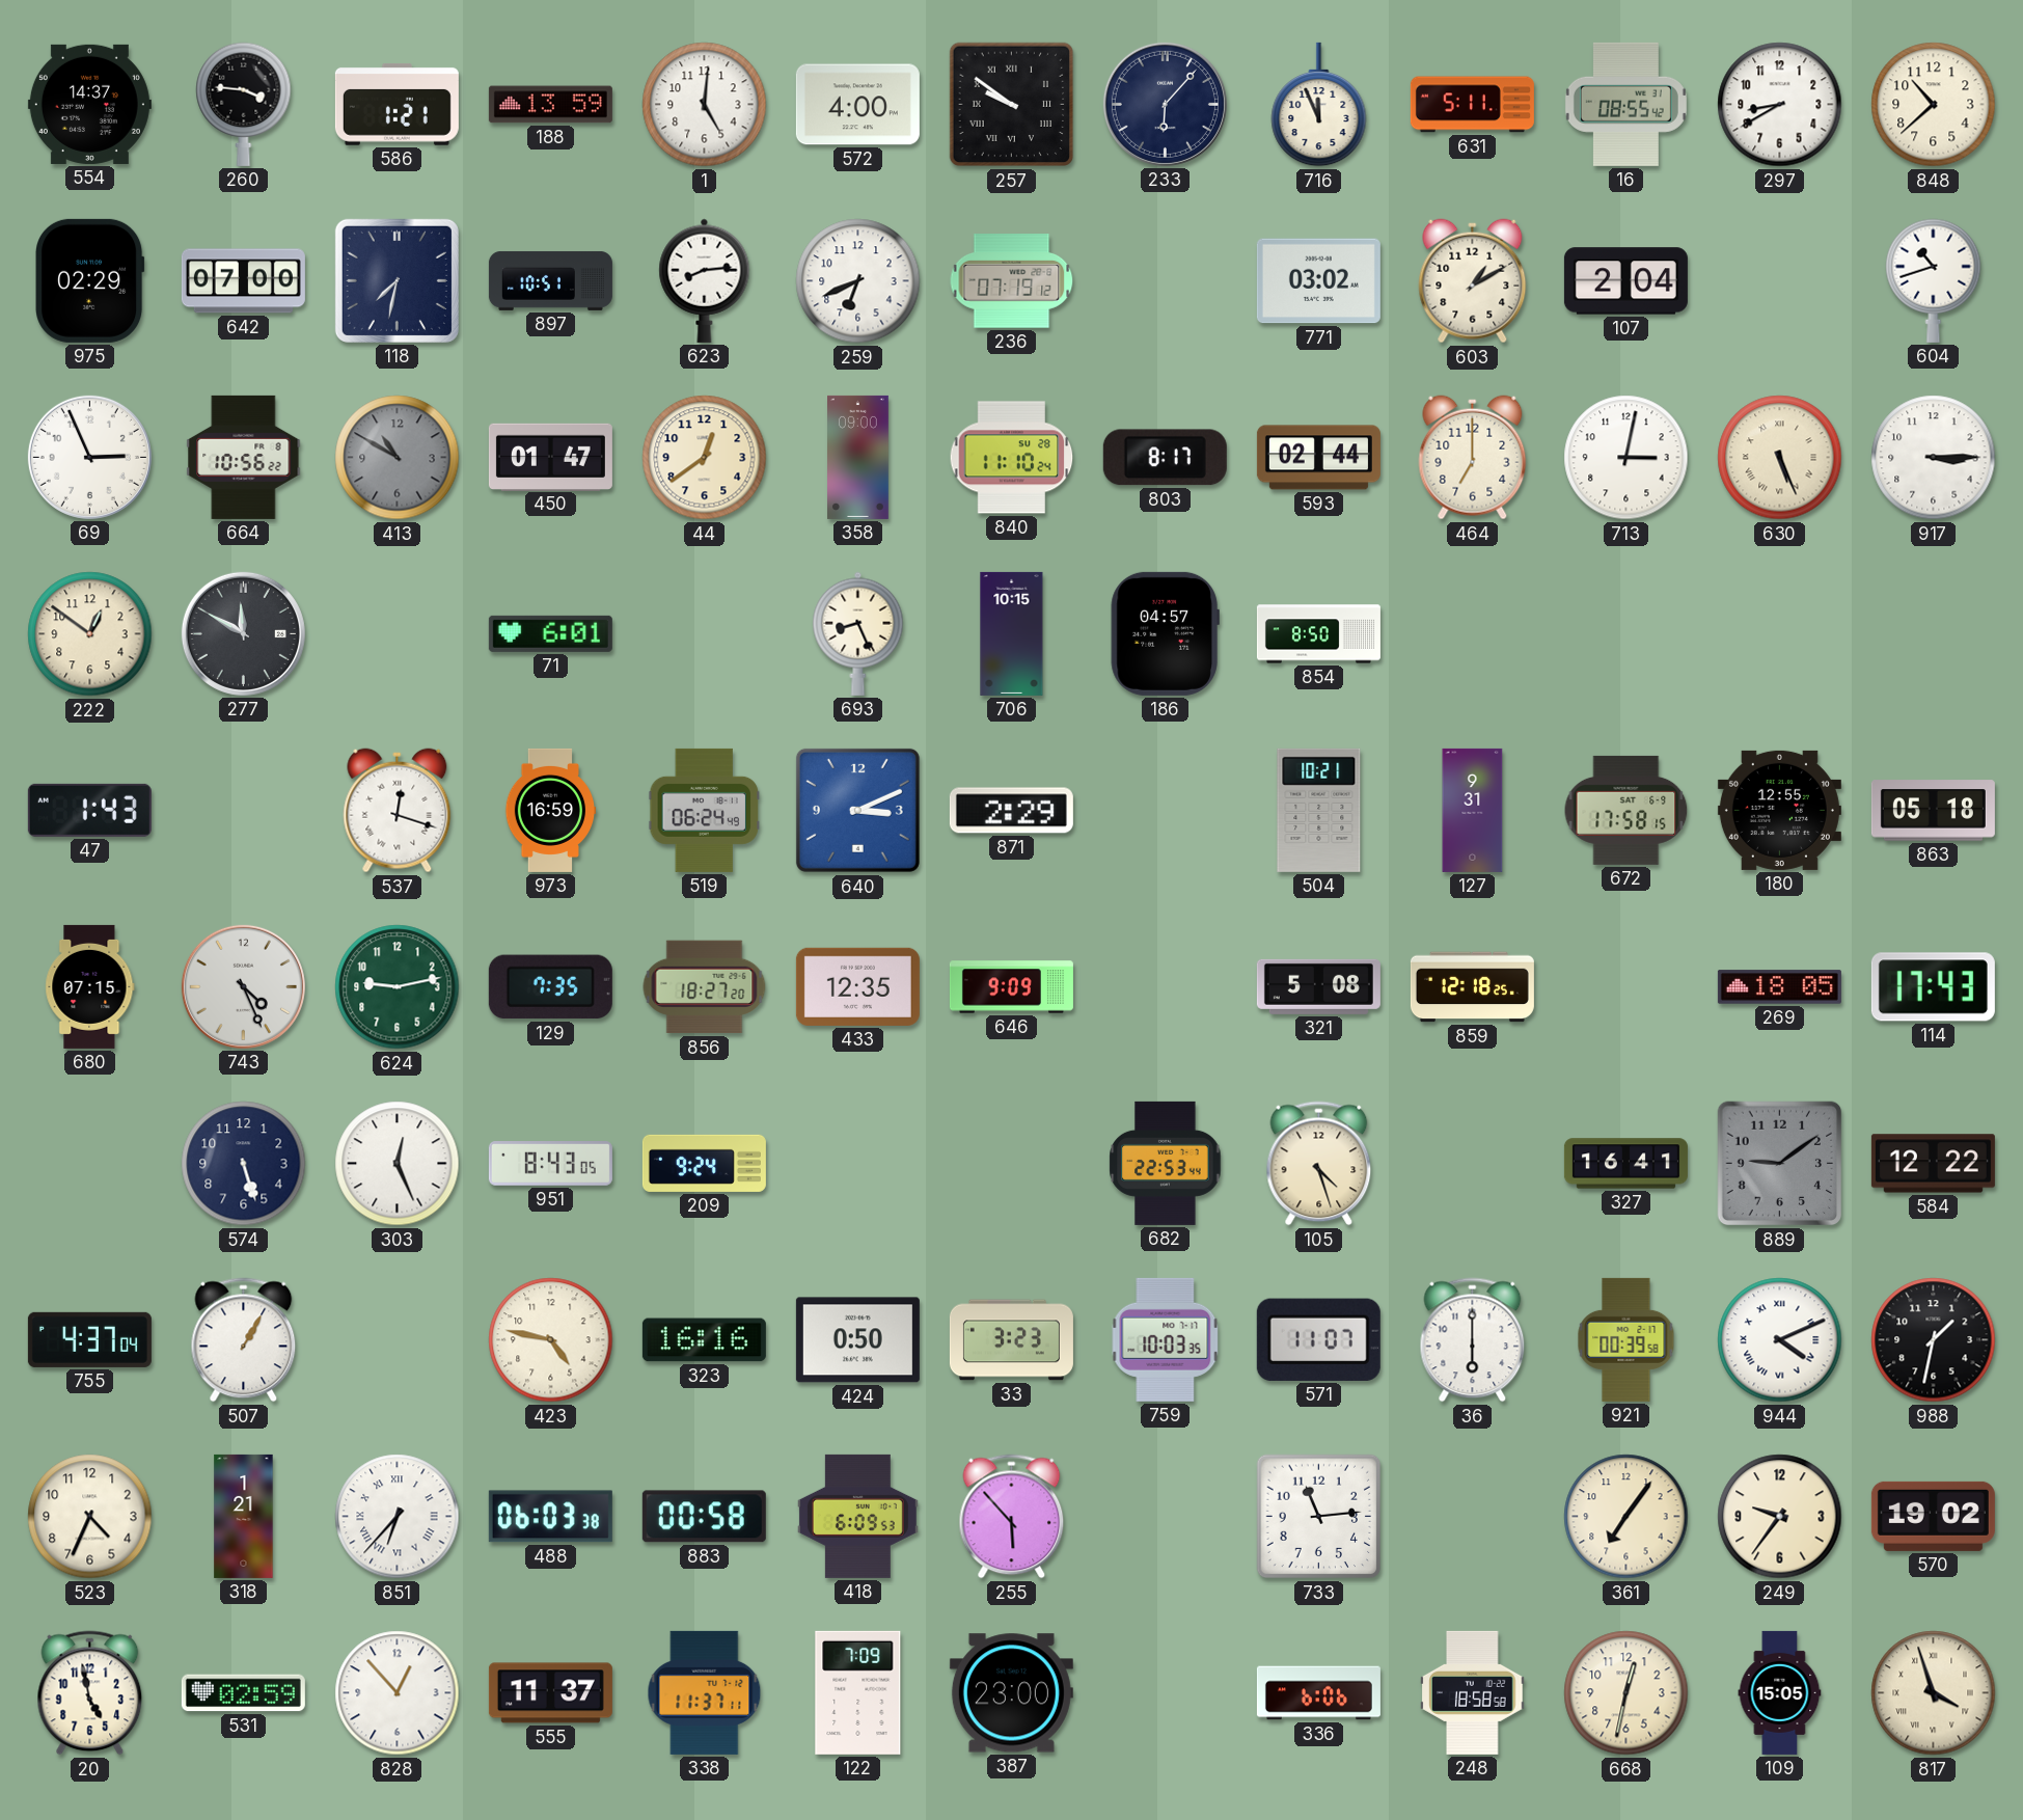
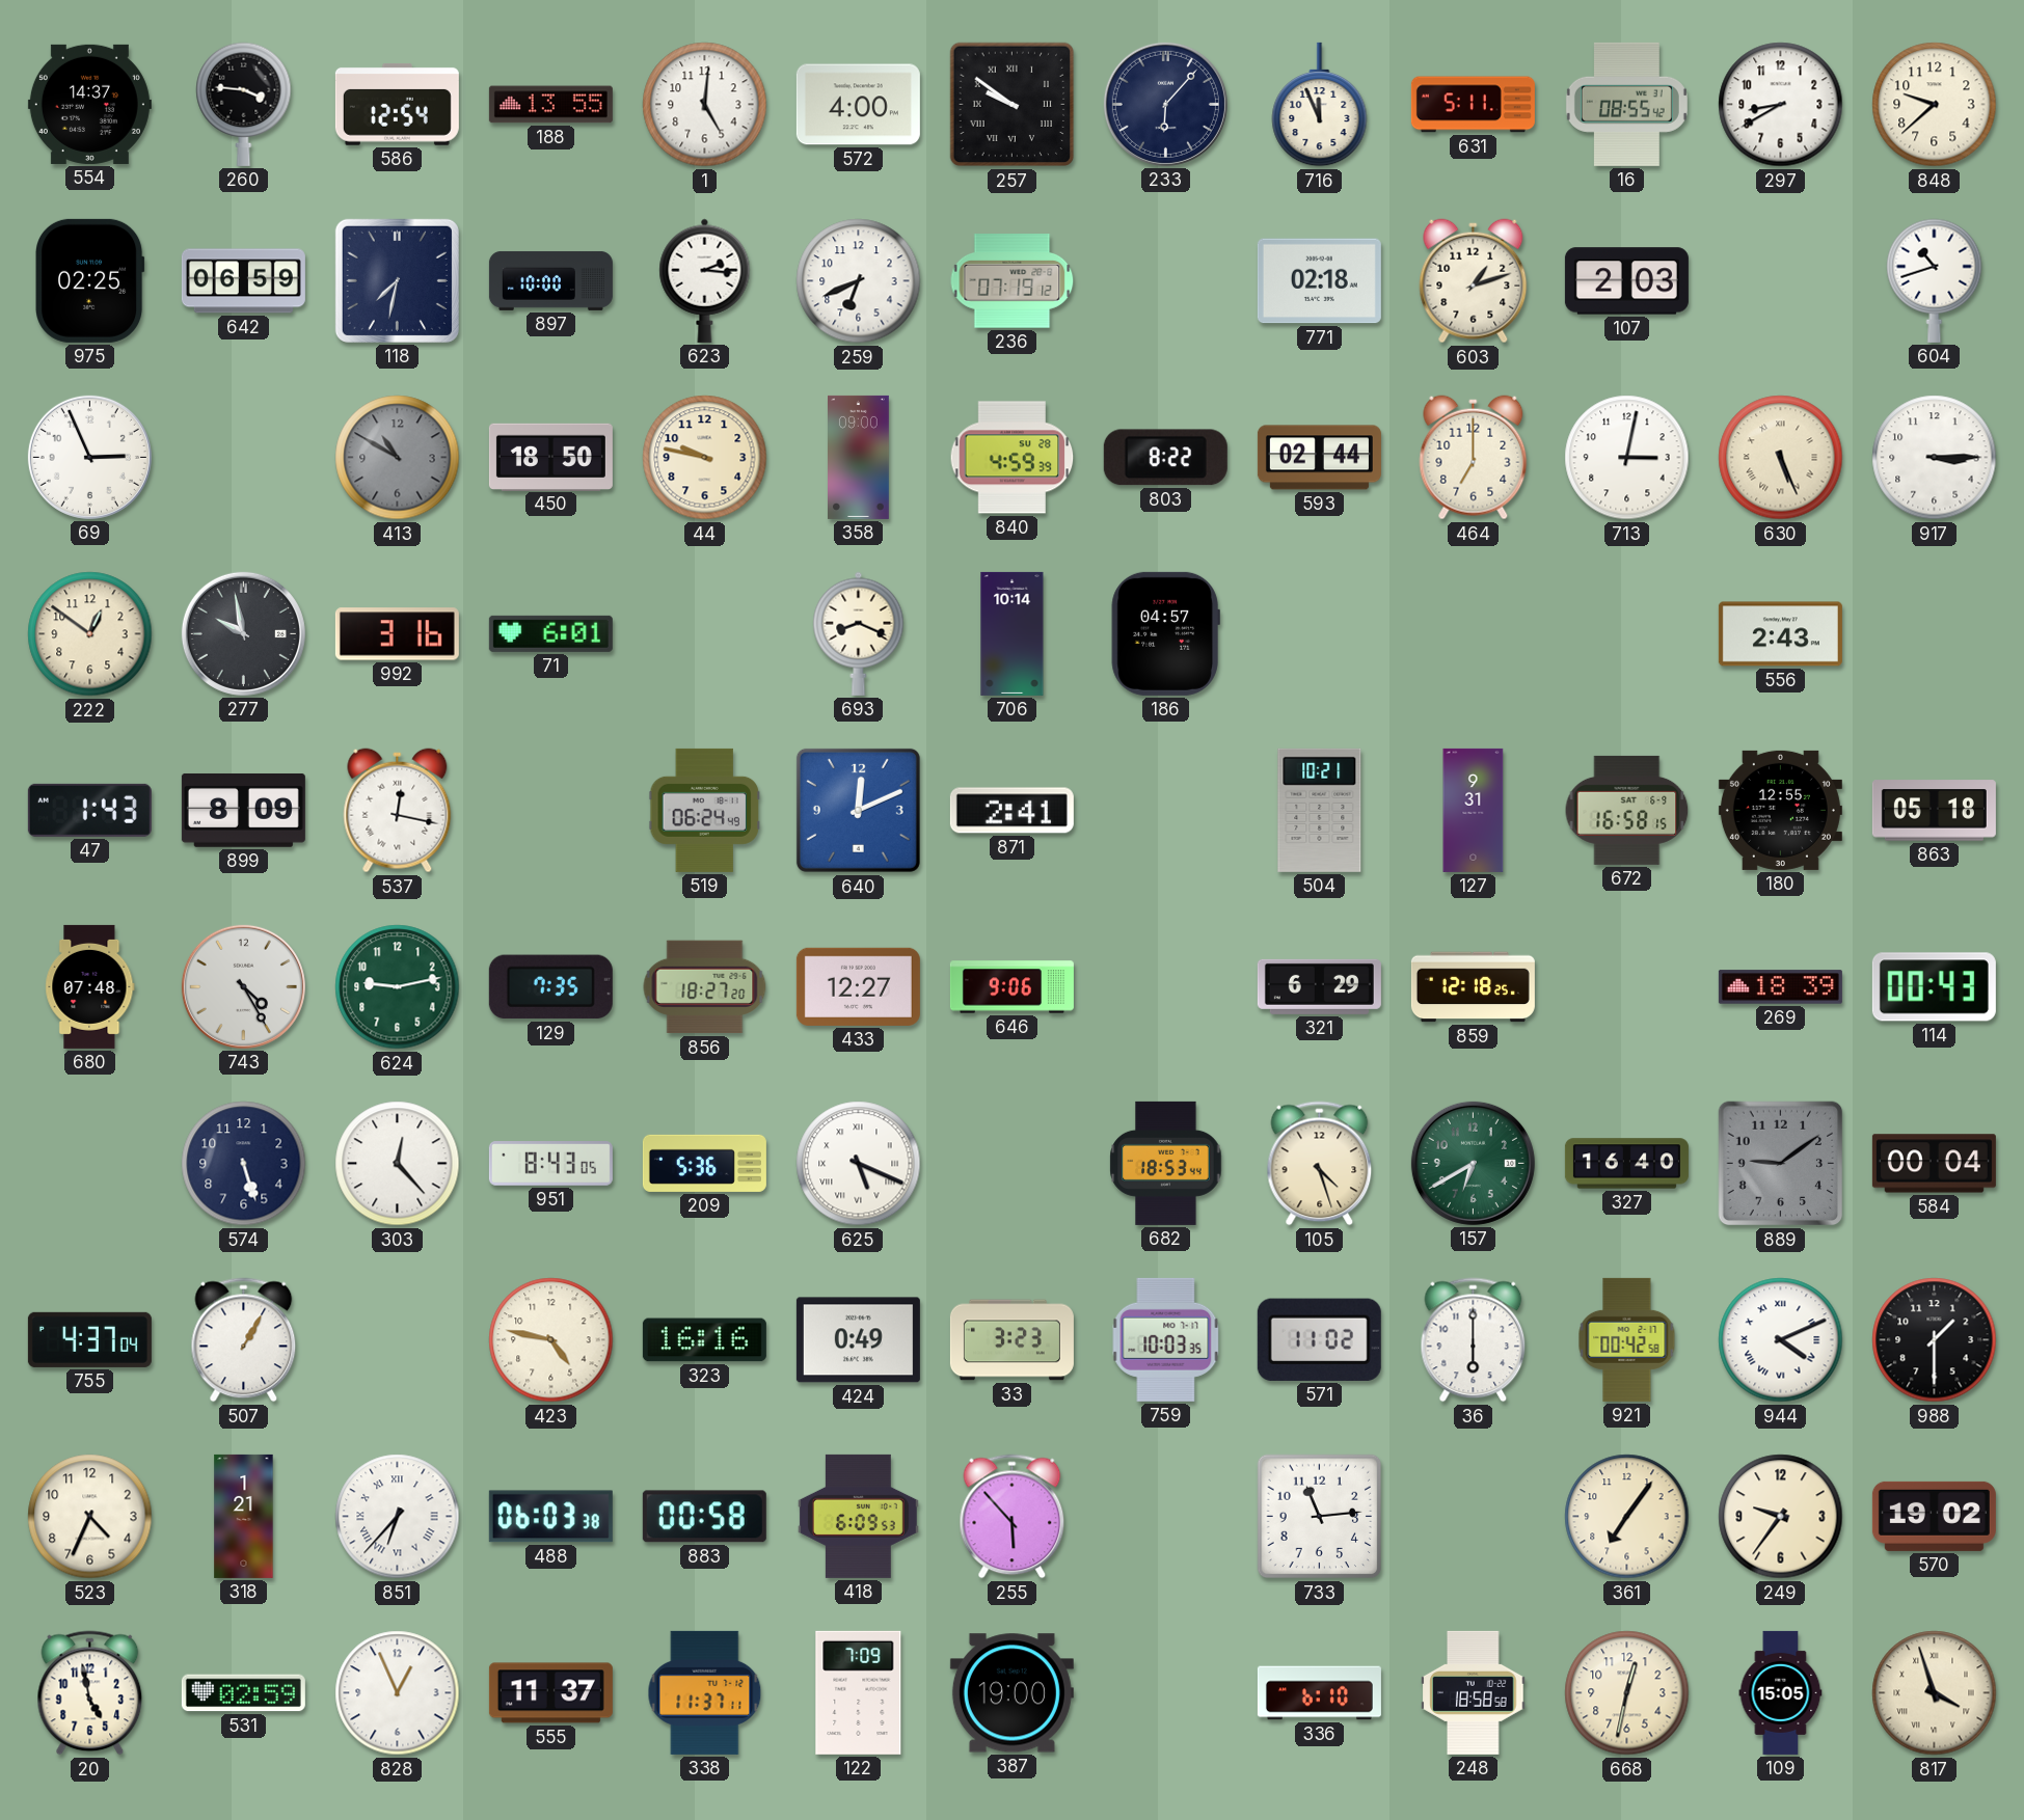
586: 1:21 -> 12:54
188: 13:59 -> 13:55
848: 10:38 -> 9:38
975: 02:29 -> 02:25
642: 07:00 -> 06:59
897: 10:51 -> 10:00
623: 8:14 -> 2:16
771: 03:02 -> 02:18
603: 1:10 -> 1:12
107: 2:04 -> 2:03
664: 10:56 -> none
450: 01:47 -> 18:50
44: 12:39 -> 9:47
840: 11:10 -> 4:59
803: 8:17 -> 8:22
277: 11:50 -> 9:58
992: none -> 3:16
693: 8:26 -> 8:19
706: 10:15 -> 10:14
854: 8:50 -> none
556: none -> 2:43
899: none -> 8:09
537: 12:18 -> 12:17
973: 16:59 -> none
640: 3:11 -> 12:11
871: 2:29 -> 2:41
672: 17:58 -> 16:58
680: 07:15 -> 07:48
743: 4:26 -> 4:25
433: 12:35 -> 12:27
646: 9:09 -> 9:06
321: 5:08 -> 6:29
269: 18:05 -> 18:39
114: 17:43 -> 00:43
303: 12:26 -> 12:23
209: 9:24 -> 5:36
625: none -> 5:19
682: 22:53 -> 18:53
157: none -> 6:40
327: 16:41 -> 16:40
584: 12:22 -> 00:04
424: 0:50 -> 0:49
571: 11:07 -> 11:02
921: 00:39 -> 00:42
988: 1:32 -> 1:30
828: 12:53 -> 12:56
387: 23:00 -> 19:00
336: 6:06 -> 6:10
